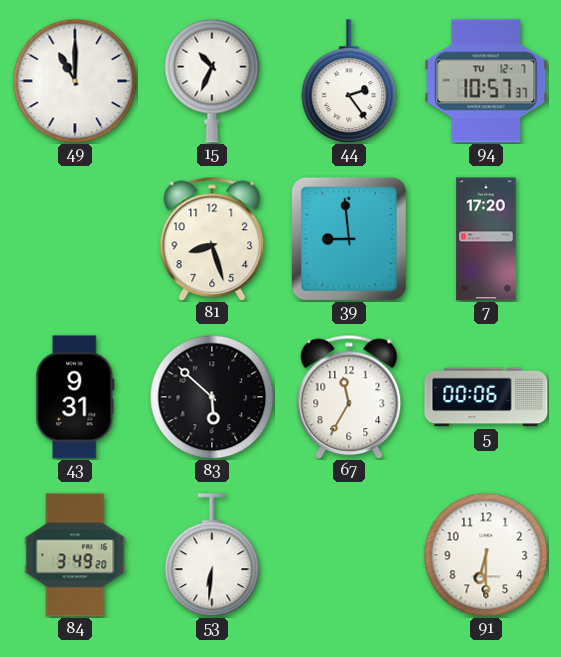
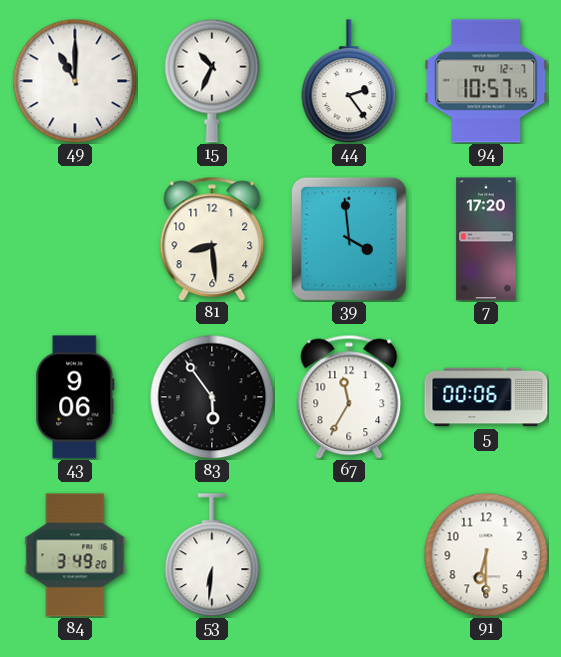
94: 10:57:37 -> 10:57:45
81: 8:27 -> 8:29
39: 8:59 -> 3:59
43: 9:31 -> 9:06
83: 5:52 -> 5:54
